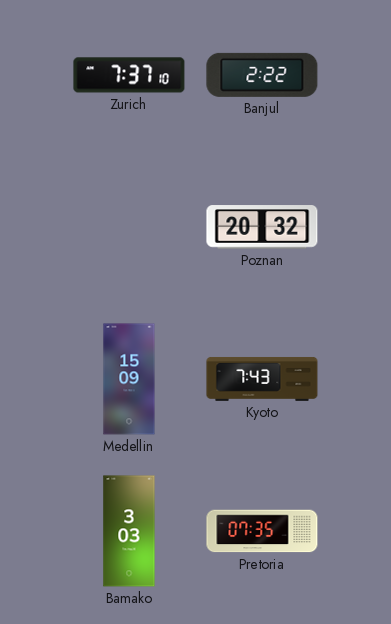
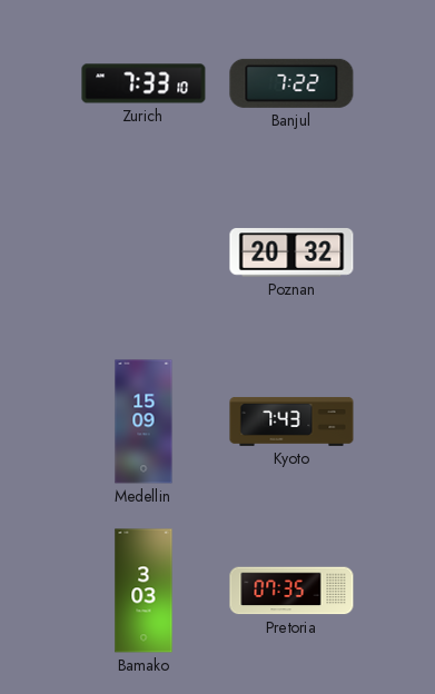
Zurich: 7:37 -> 7:33
Banjul: 2:22 -> 7:22
